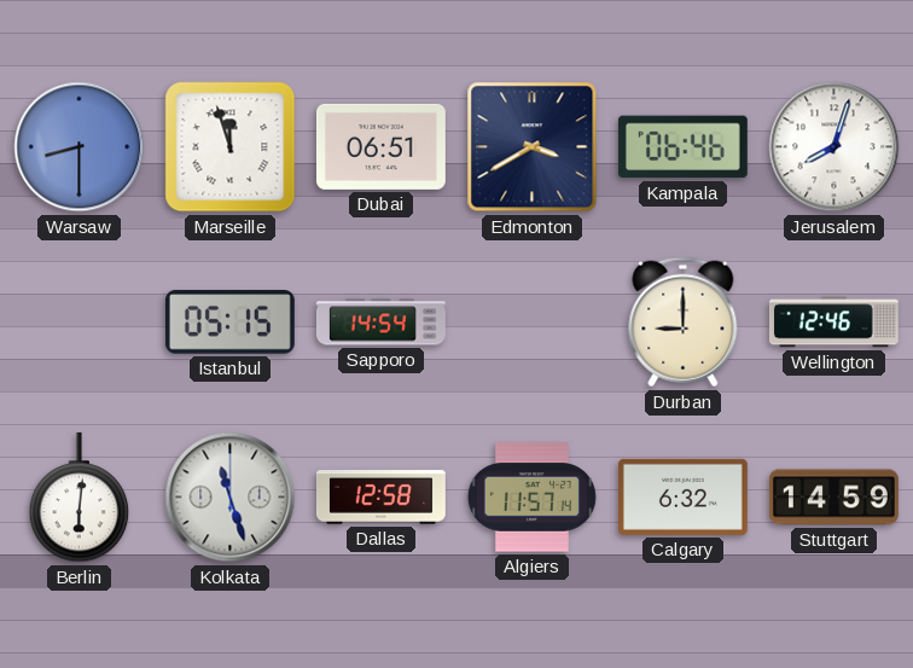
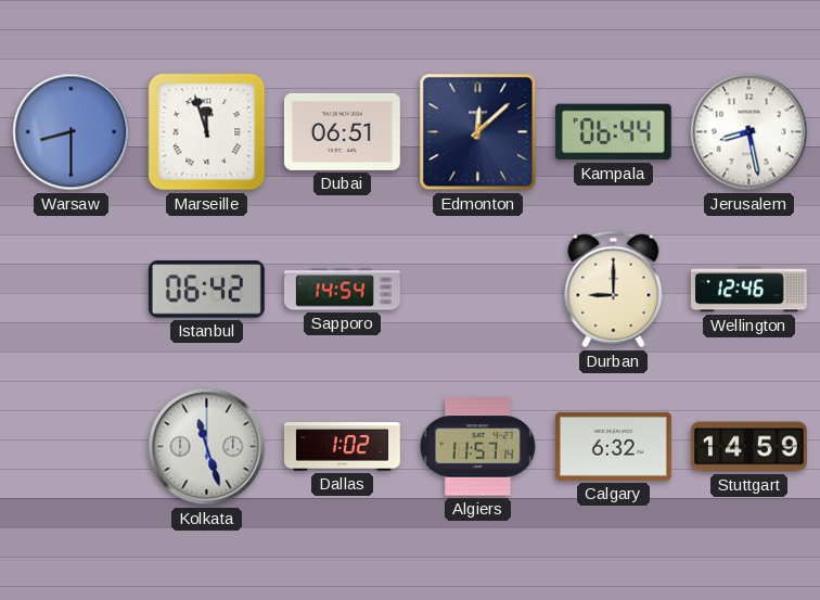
Edmonton: 3:40 -> 12:08
Kampala: 06:46 -> 06:44
Jerusalem: 8:03 -> 8:28
Istanbul: 05:15 -> 06:42
Berlin: 6:01 -> none
Dallas: 12:58 -> 1:02
